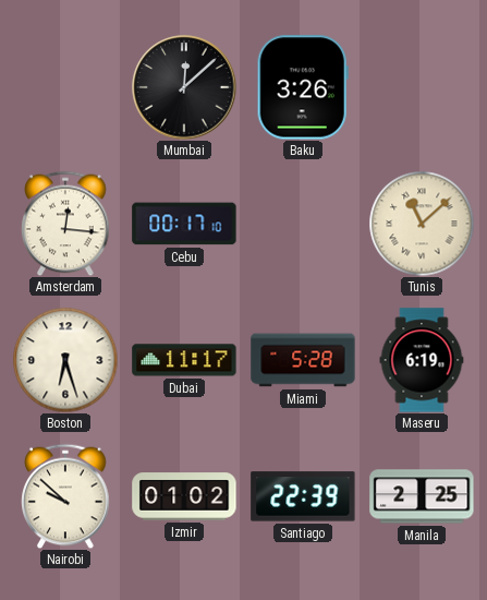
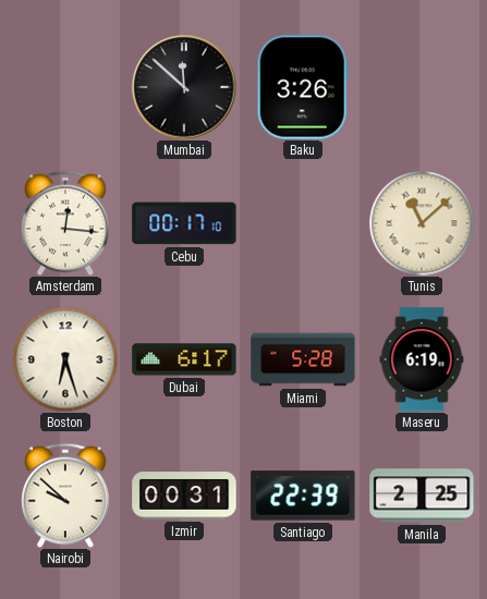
Mumbai: 12:08 -> 11:52
Dubai: 11:17 -> 6:17
Izmir: 01:02 -> 00:31
